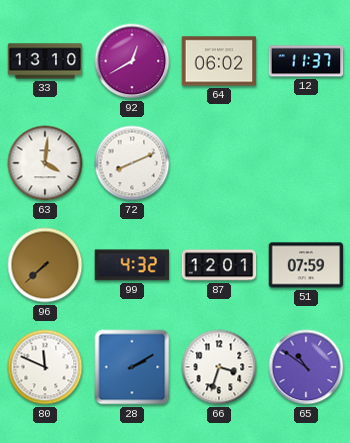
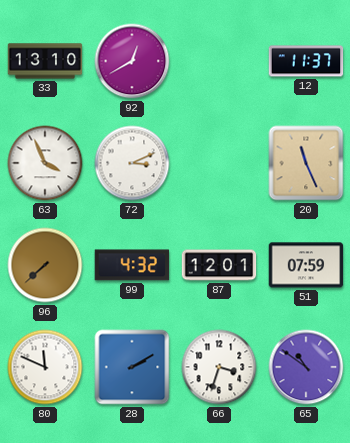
64: 06:02 -> none
63: 4:01 -> 3:56
72: 8:11 -> 3:11
20: none -> 11:26
